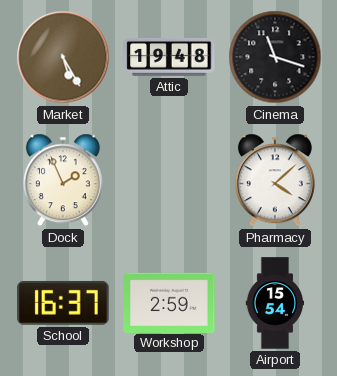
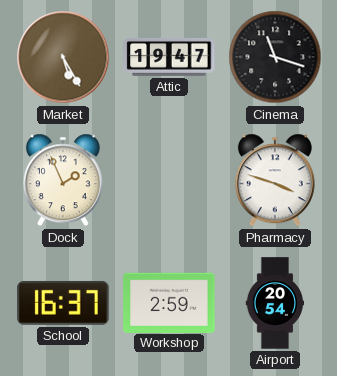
Attic: 19:48 -> 19:47
Pharmacy: 4:08 -> 3:48
Airport: 15:54 -> 20:54
